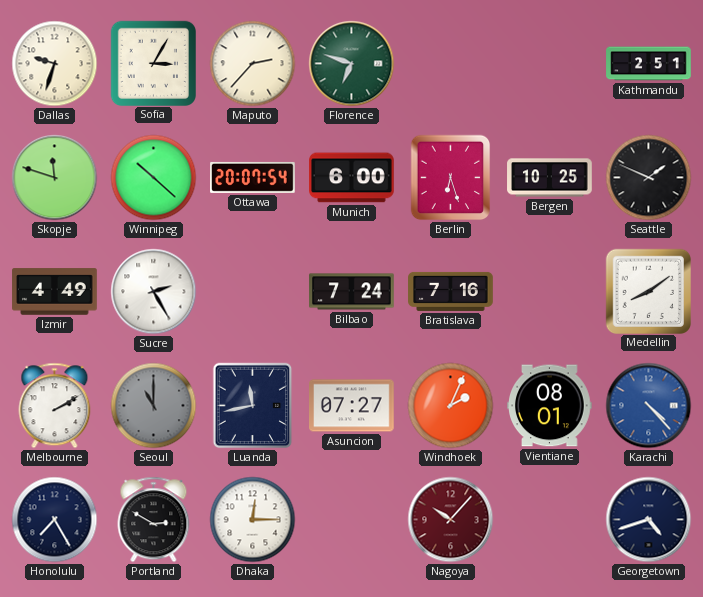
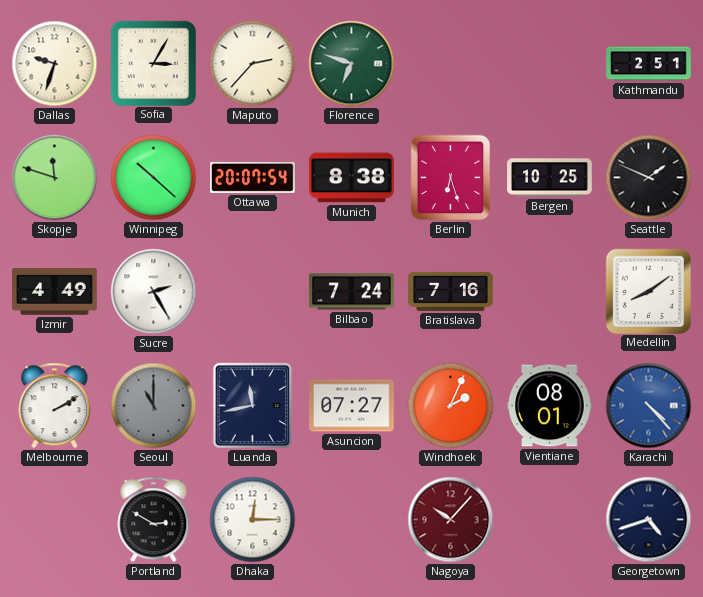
Munich: 6:00 -> 8:38
Honolulu: 7:25 -> none
